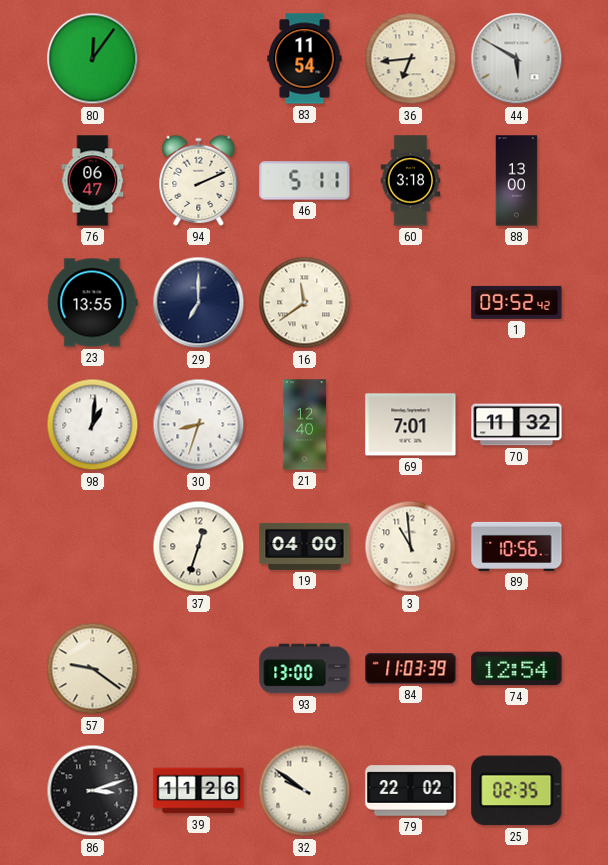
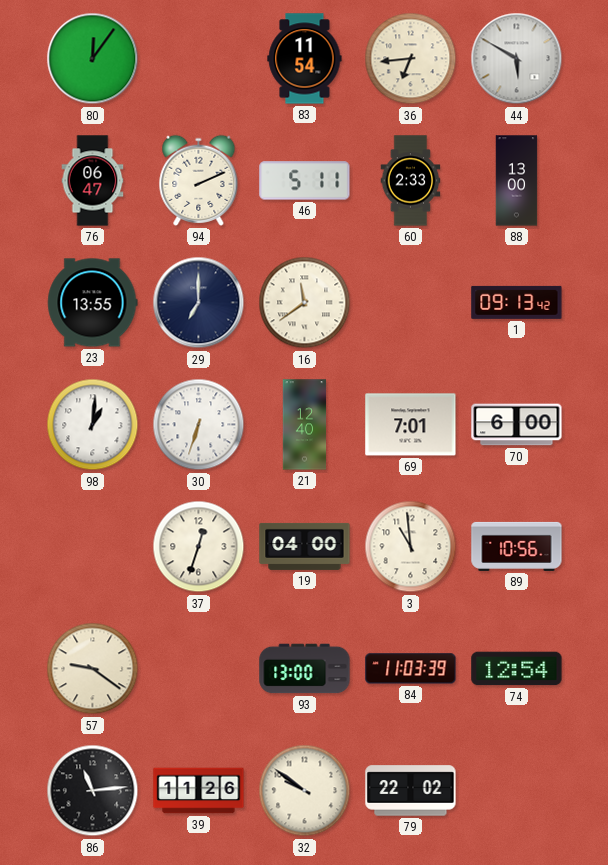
60: 3:18 -> 2:33
1: 09:52 -> 09:13
30: 8:33 -> 6:33
70: 11:32 -> 6:00
86: 3:12 -> 11:14
25: 02:35 -> none
